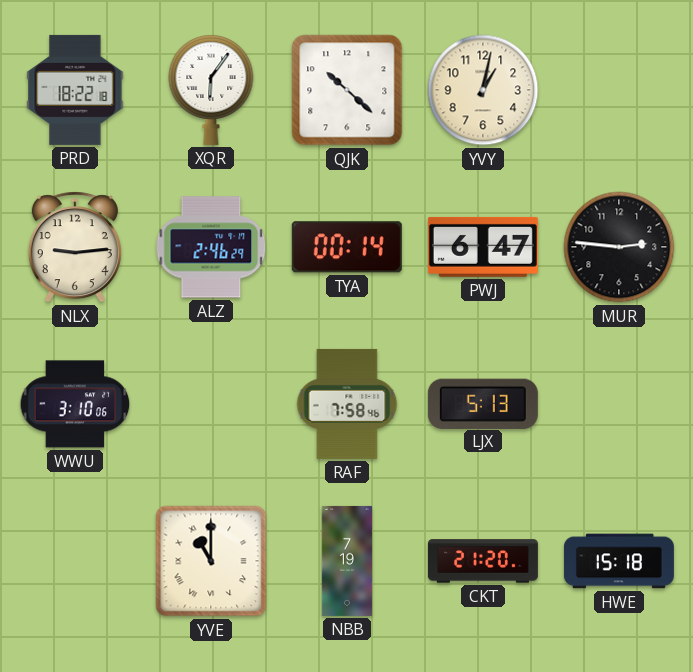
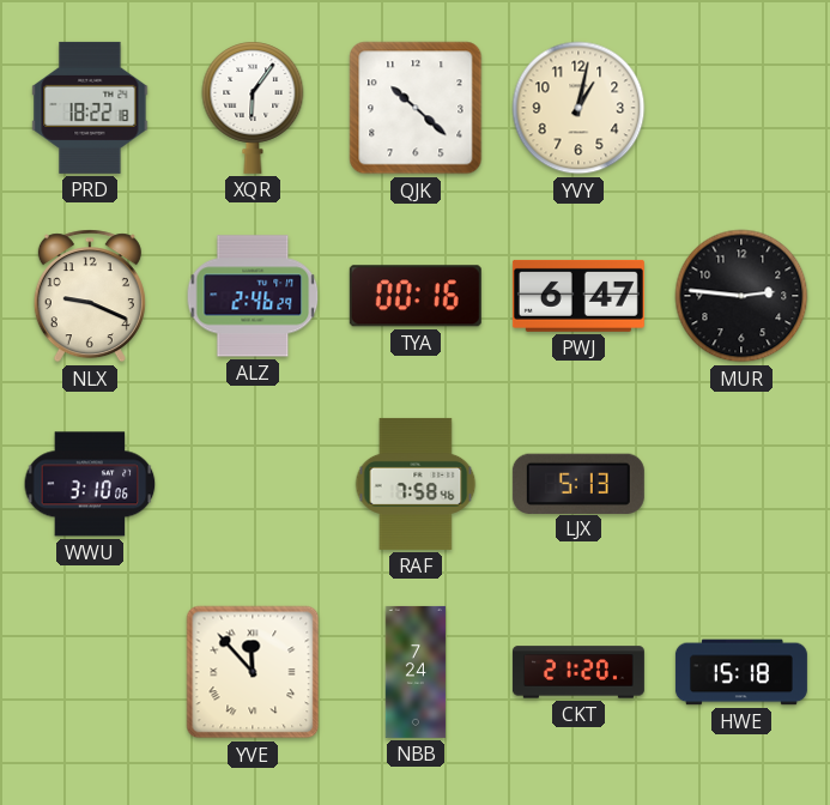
NLX: 9:14 -> 9:19
TYA: 00:14 -> 00:16
YVE: 11:00 -> 11:53
NBB: 7:19 -> 7:24
